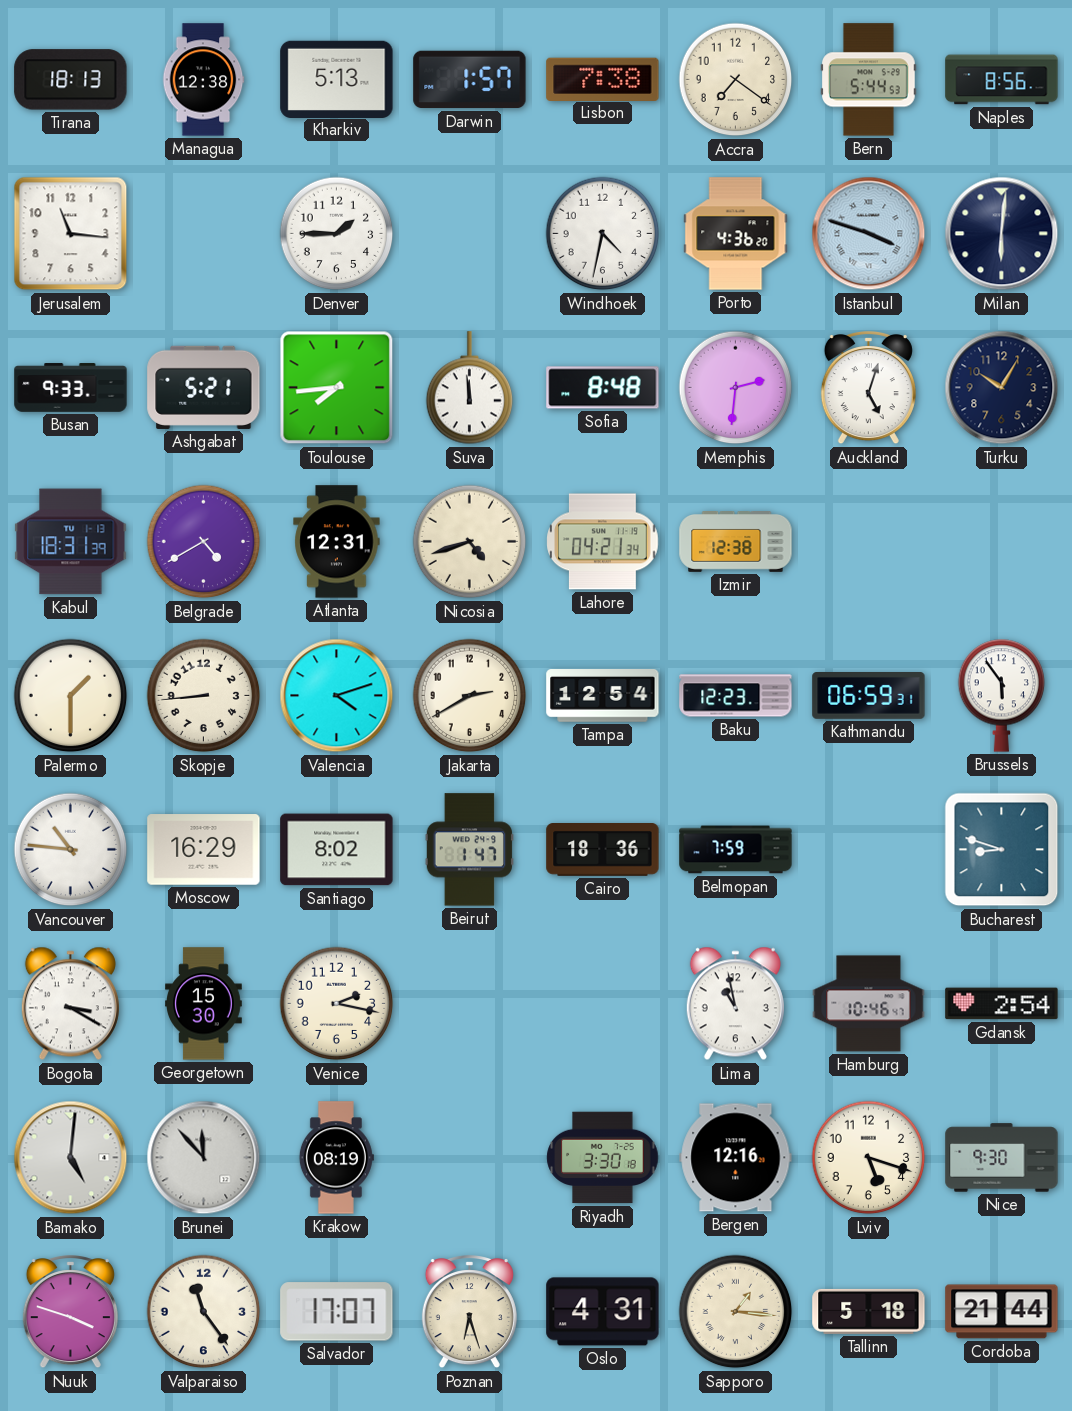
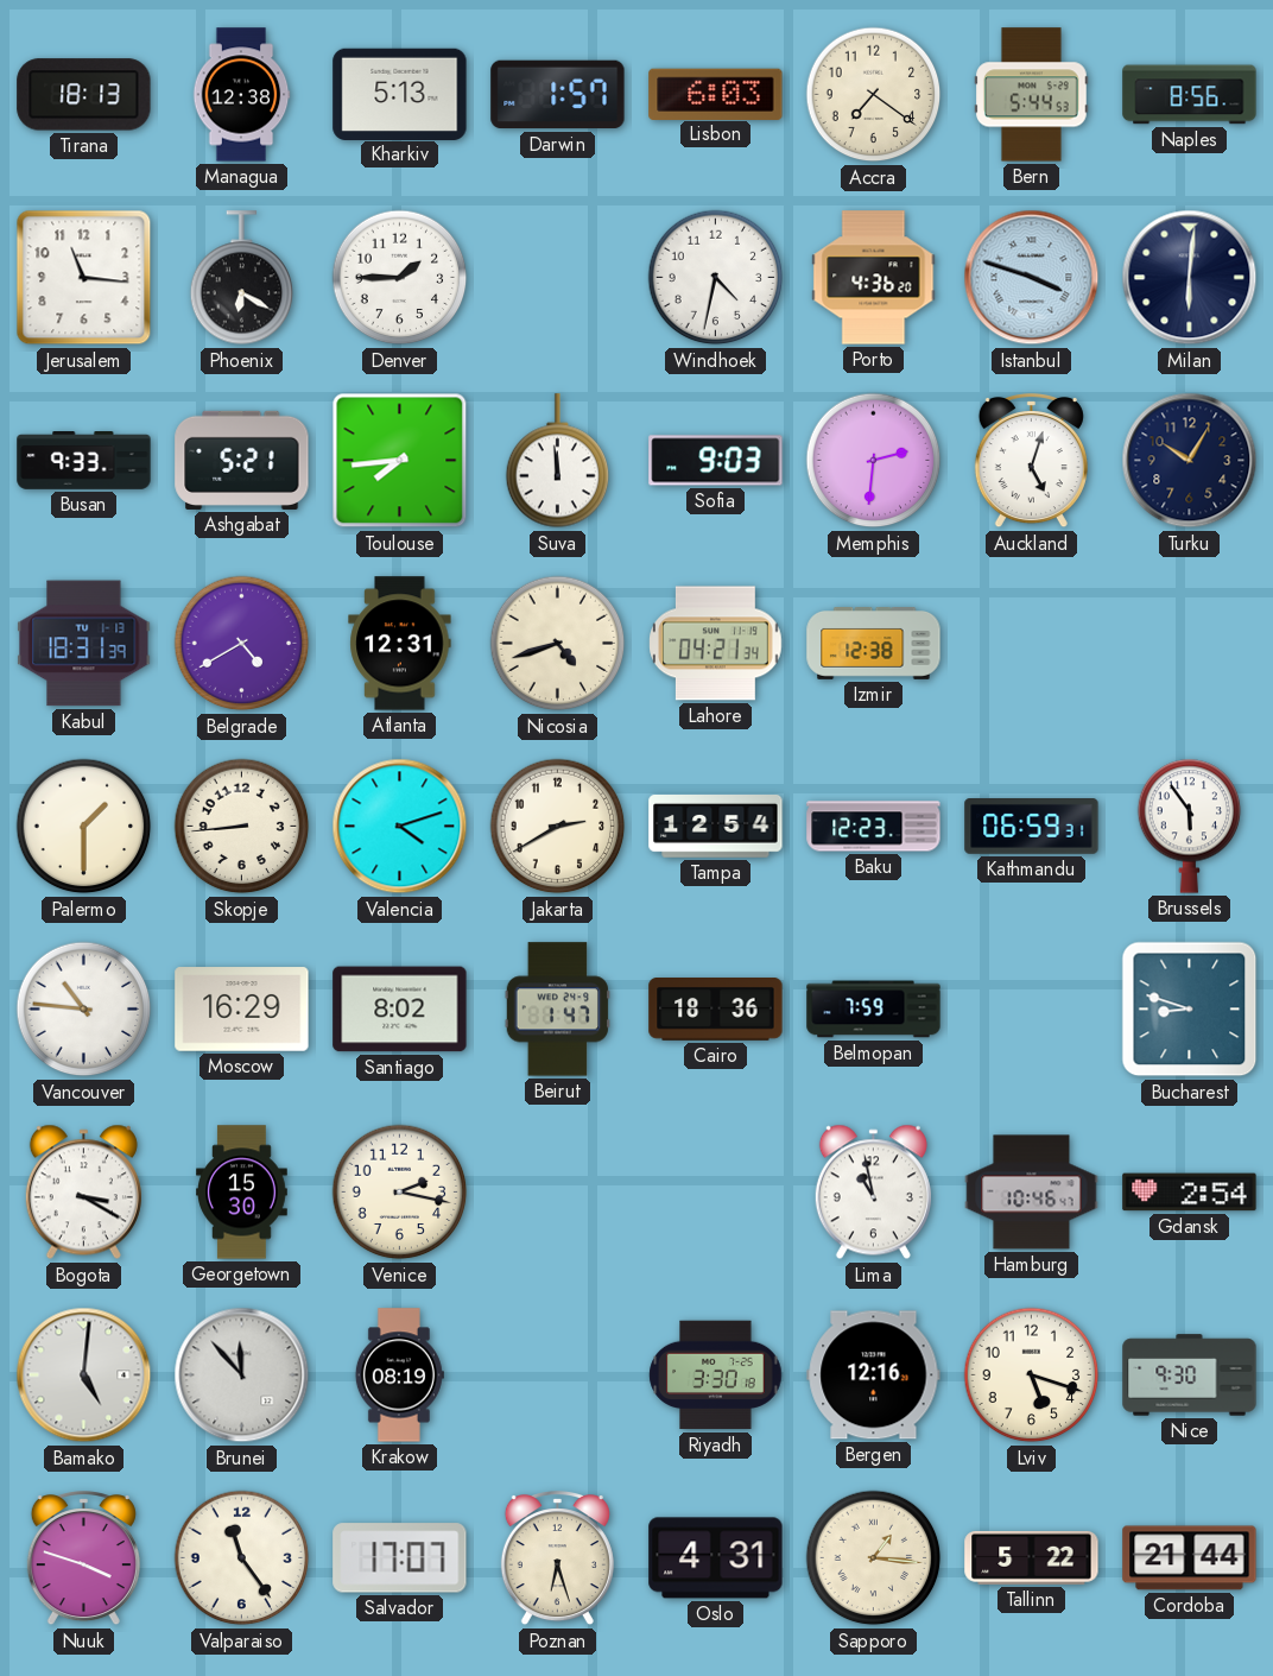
Lisbon: 7:38 -> 6:03
Phoenix: none -> 6:20
Sofia: 8:48 -> 9:03
Tallinn: 5:18 -> 5:22
